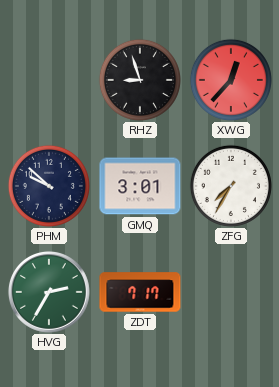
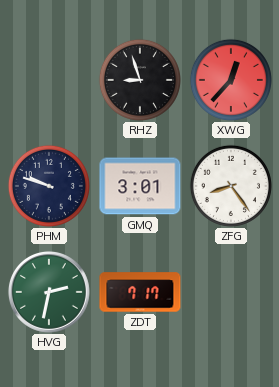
PHM: 9:52 -> 9:48
ZFG: 7:35 -> 8:24
HVG: 2:35 -> 2:32
